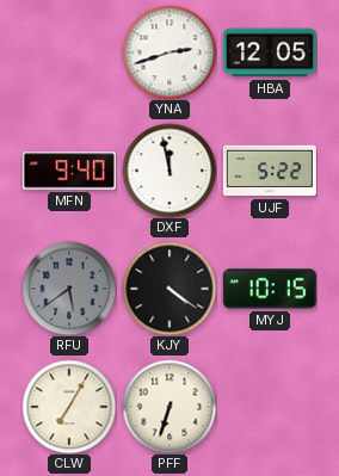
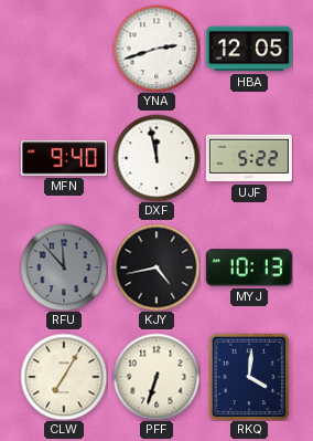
RFU: 5:39 -> 11:53
KJY: 4:21 -> 4:43
MYJ: 10:15 -> 10:13
RKQ: none -> 4:01
